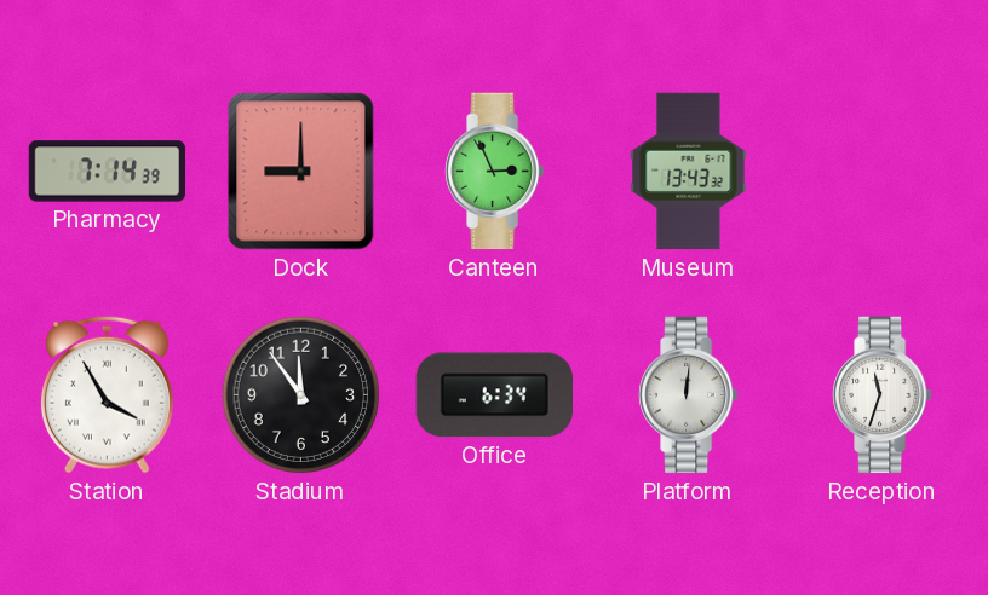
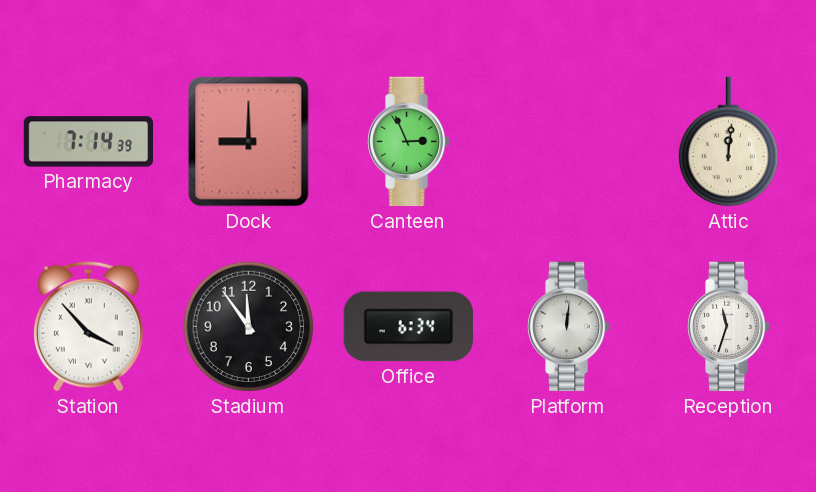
Museum: 13:43 -> none
Attic: none -> 12:01
Station: 3:55 -> 3:53
